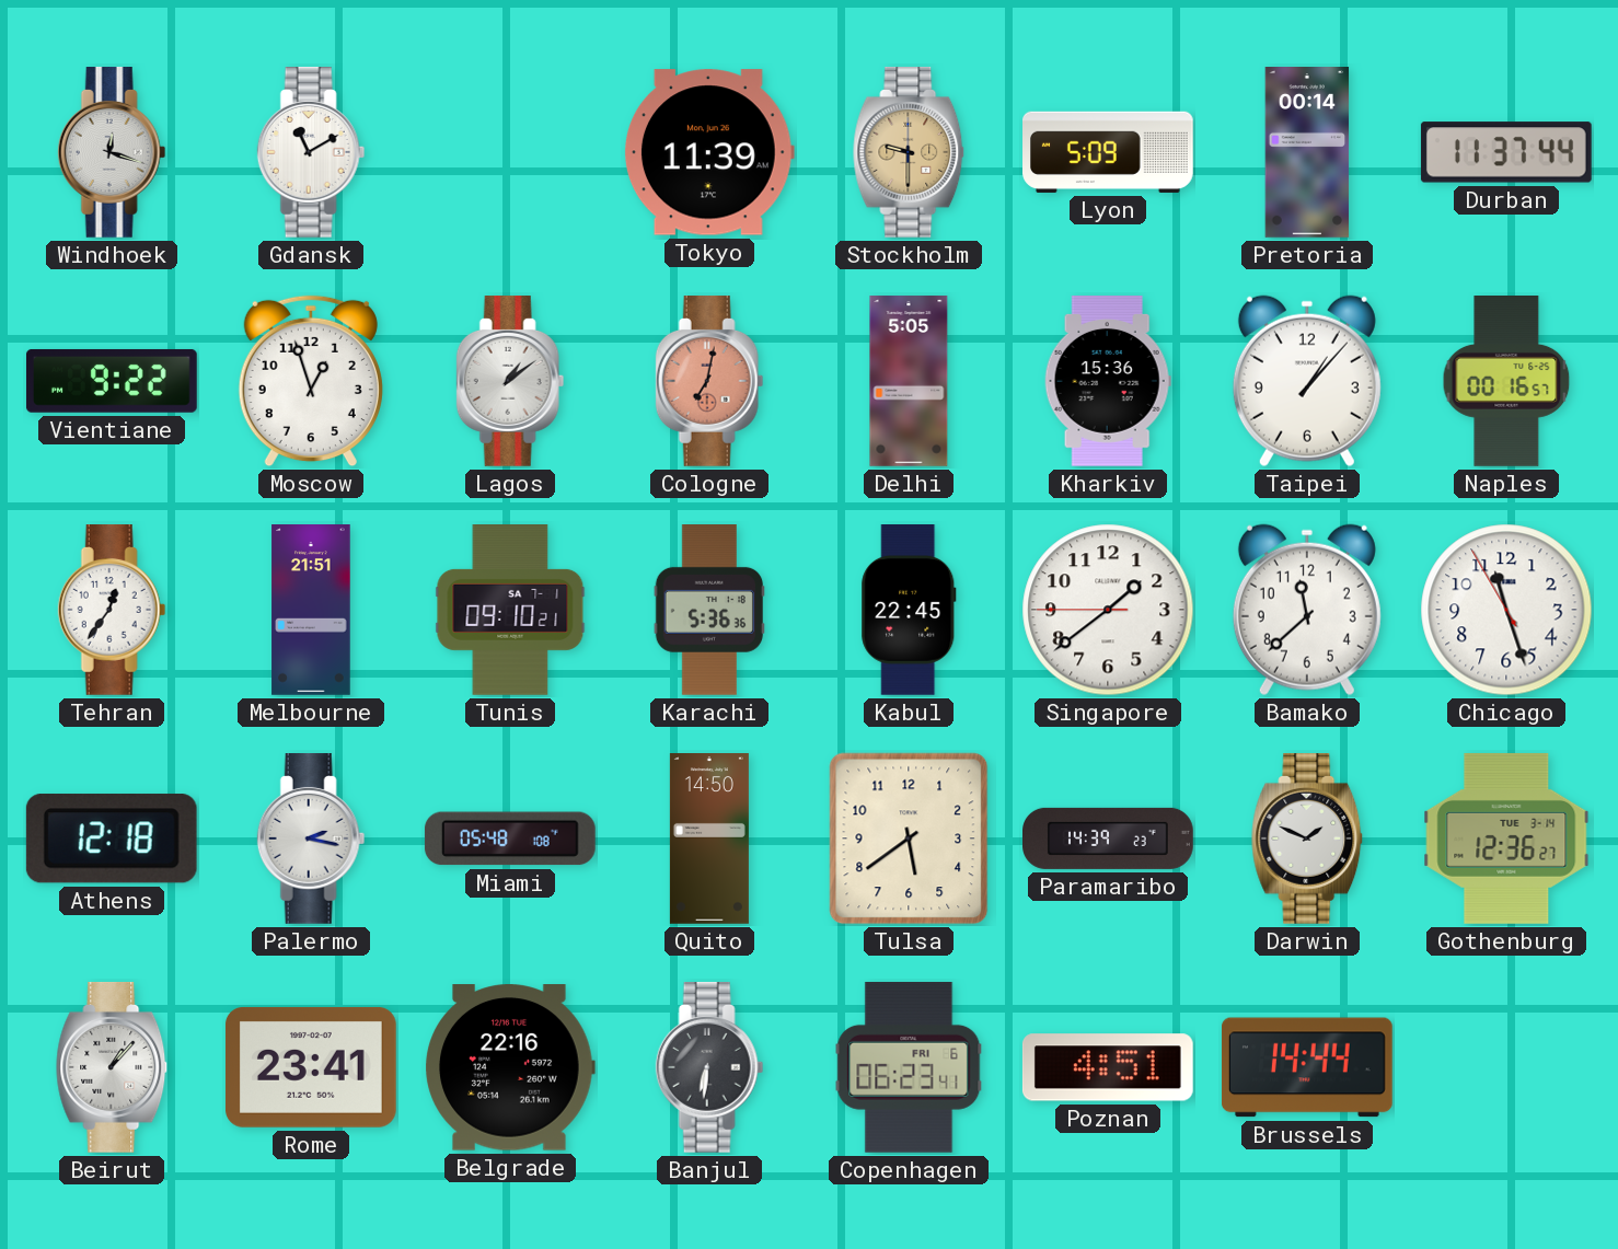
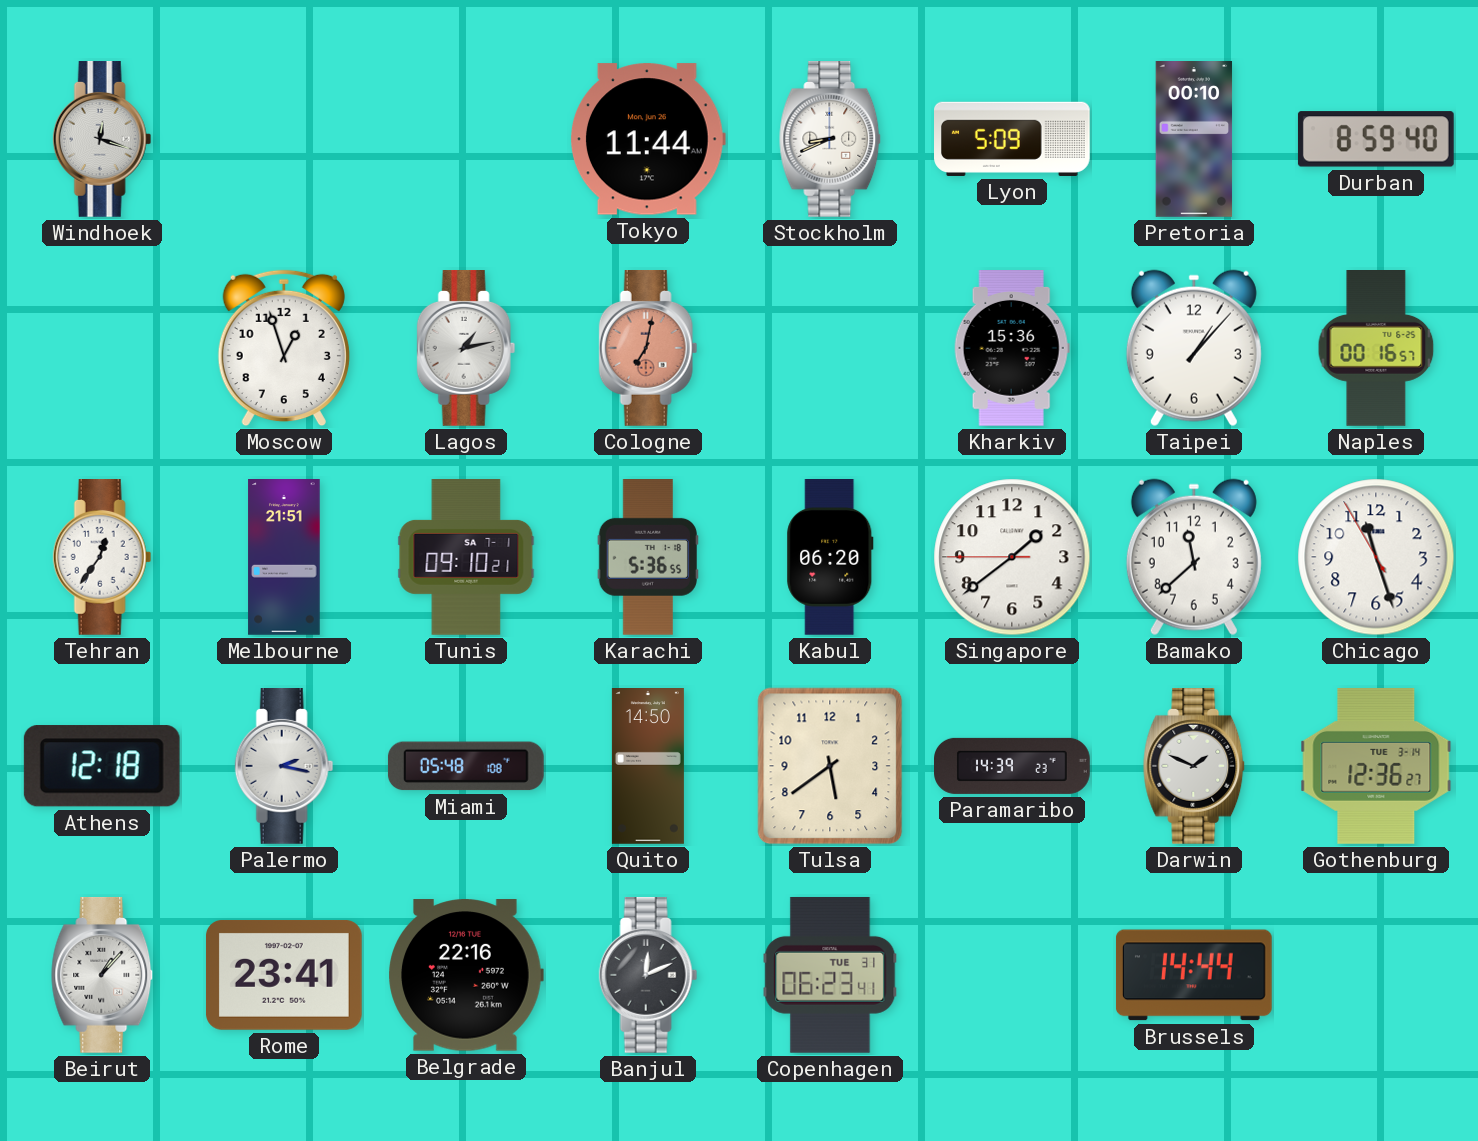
Gdansk: 11:10 -> none
Tokyo: 11:39 -> 11:44
Stockholm: 9:30 -> 8:41
Stockholm dial: champagne -> white
Pretoria: 00:14 -> 00:10
Durban: 11:37 -> 8:59
Vientiane: 9:22 -> none
Lagos: 1:09 -> 1:13
Delhi: 5:05 -> none
Karachi: 5:36:36 -> 5:36:55
Kabul: 22:45 -> 06:20
Banjul: 6:31 -> 12:11
Copenhagen date: FRI 6 -> TUE 31
Poznan: 4:51 -> none
